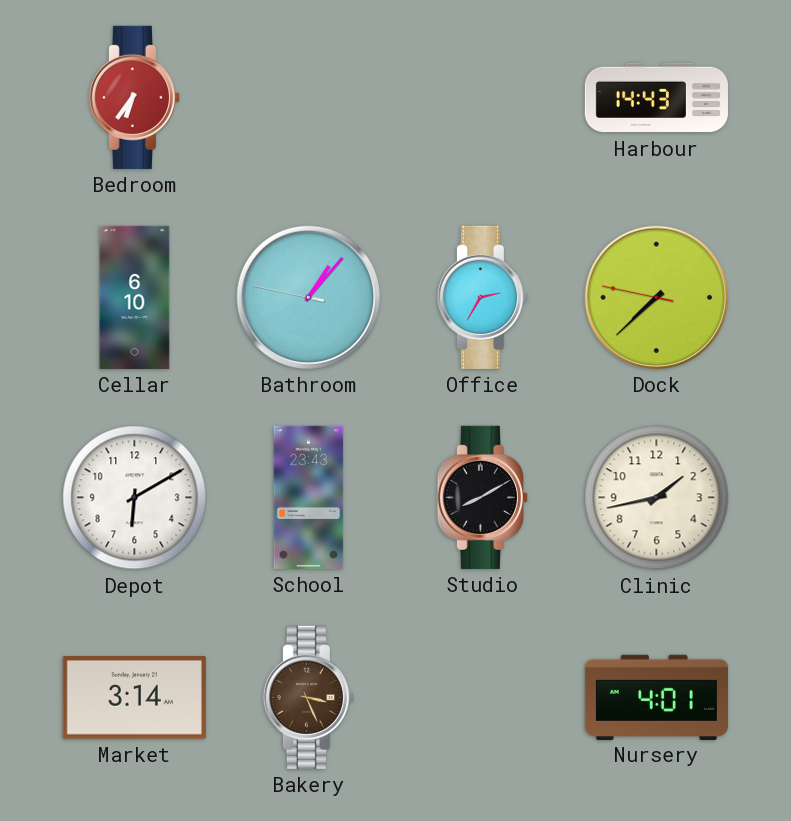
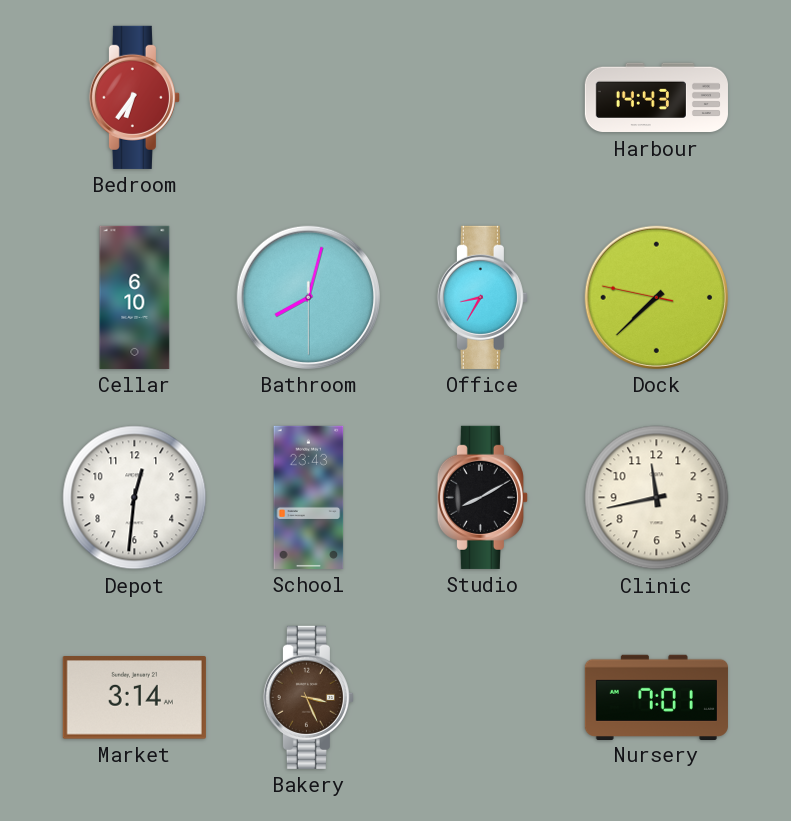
Bathroom: 1:06 -> 8:02
Office: 2:35 -> 8:35
Depot: 6:10 -> 12:31
Clinic: 1:43 -> 11:43
Nursery: 4:01 -> 7:01
